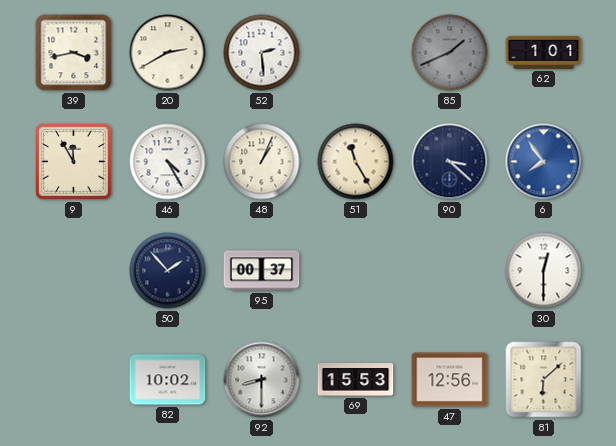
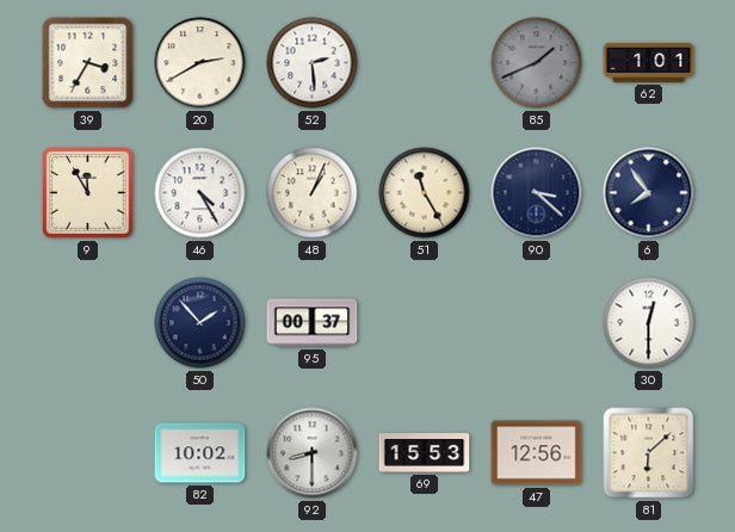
39: 3:43 -> 3:35
6 dial: blue -> navy
